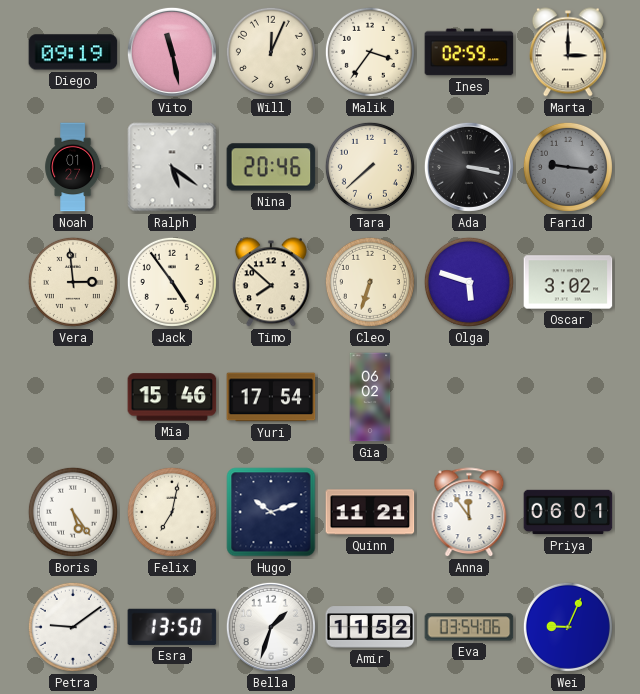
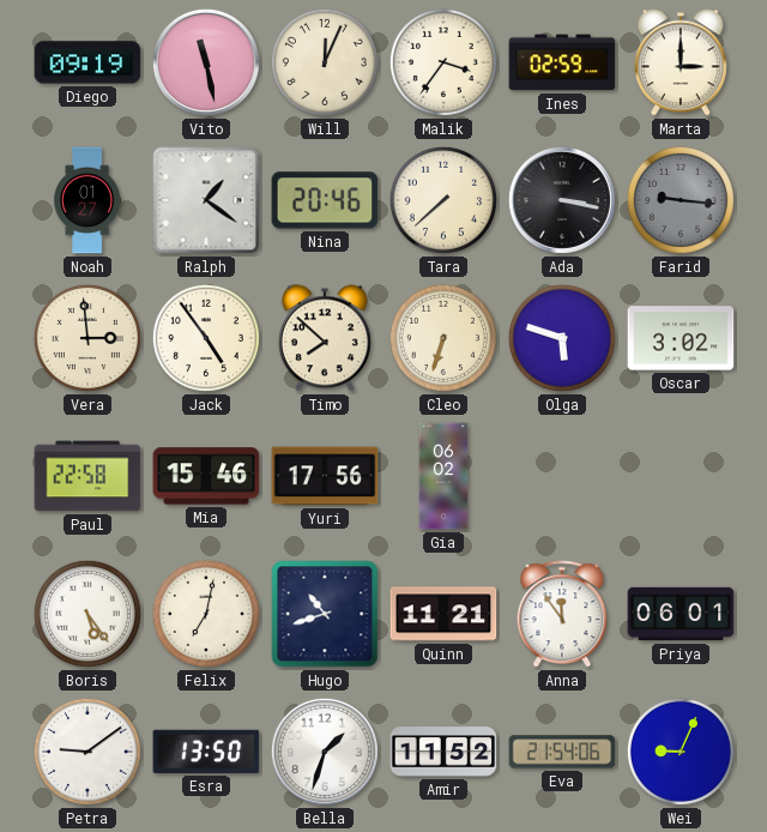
Ralph: 5:21 -> 1:21
Paul: none -> 22:58
Yuri: 17:54 -> 17:56
Hugo: 10:12 -> 10:42
Eva: 03:54 -> 21:54
